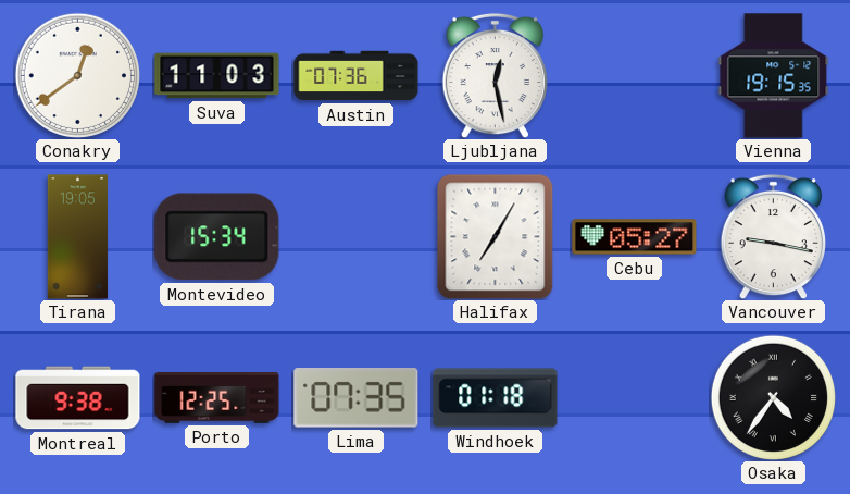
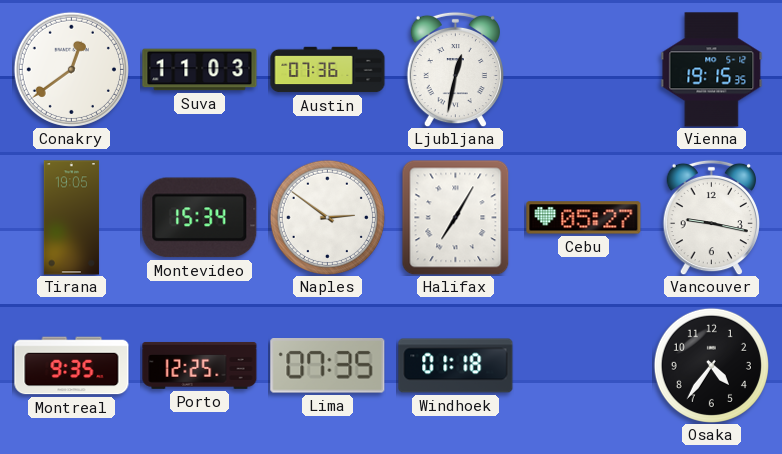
Ljubljana: 12:28 -> 12:32
Naples: none -> 2:51
Montreal: 9:38 -> 9:35
Osaka numerals: Roman -> Arabic
